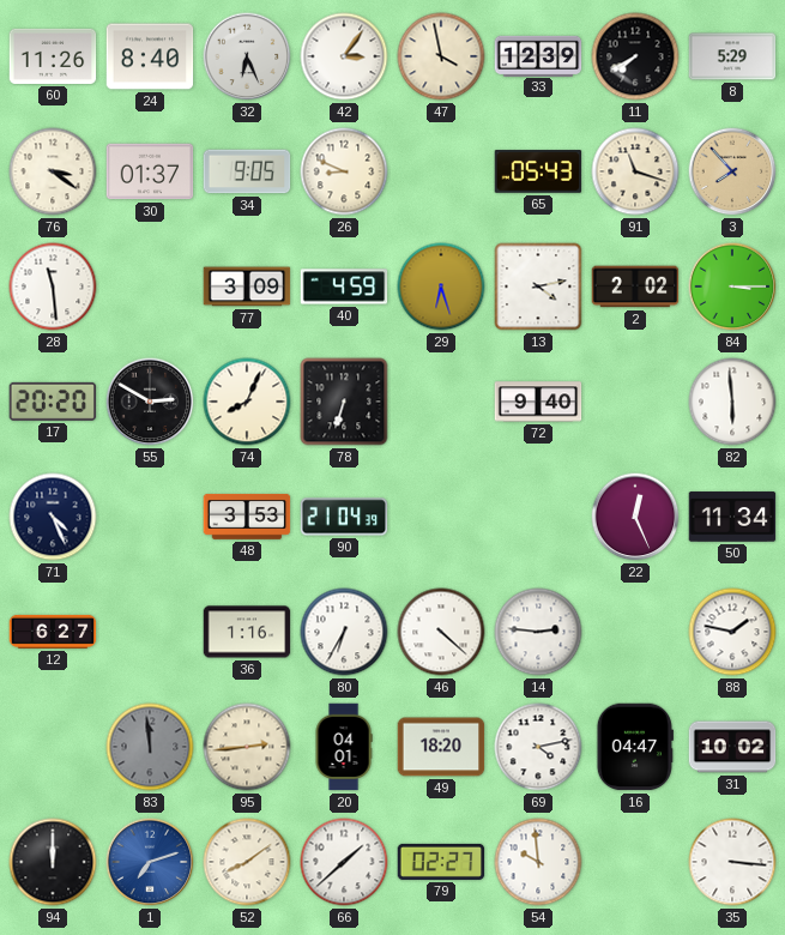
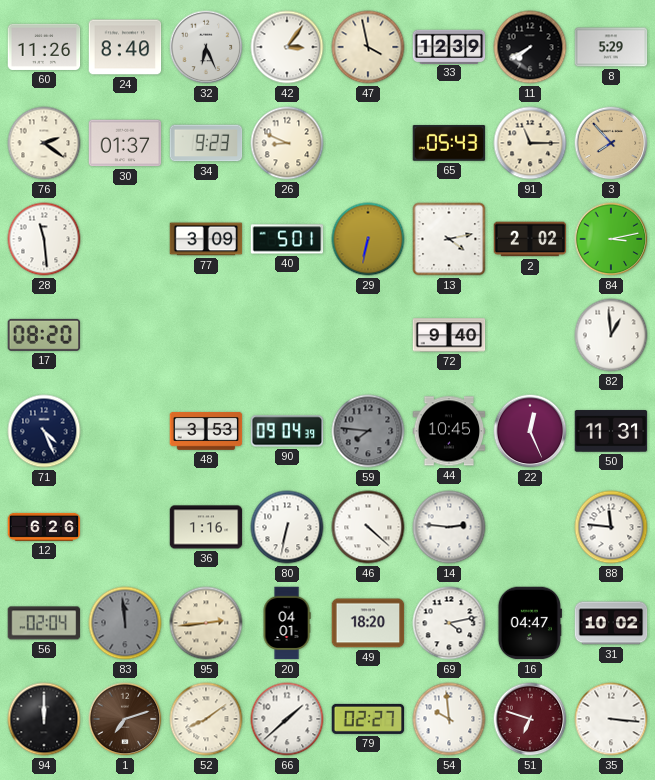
76: 3:21 -> 2:21
34: 9:05 -> 9:23
91: 11:18 -> 11:15
40: 4:59 -> 5:01
29: 6:27 -> 6:32
84: 3:15 -> 3:13
17: 20:20 -> 08:20
55: 2:50 -> none
74: 8:04 -> none
78: 6:33 -> none
82: 5:59 -> 12:59
90: 21:04 -> 09:04
59: none -> 7:46
44: none -> 10:45
50: 11:34 -> 11:31
12: 6:27 -> 6:26
80: 6:35 -> 6:32
88: 1:47 -> 11:46
56: none -> 02:04
1 dial: blue -> brown
51: none -> 6:48
